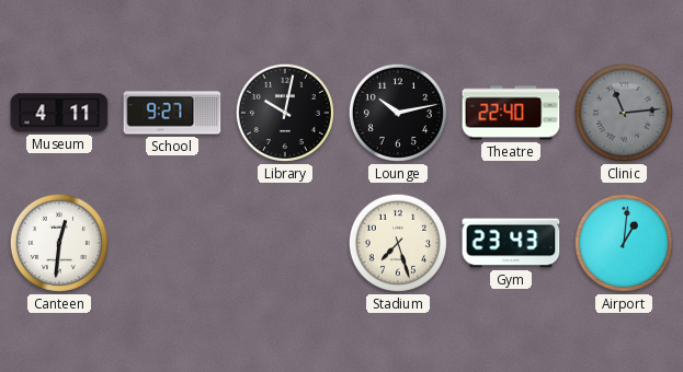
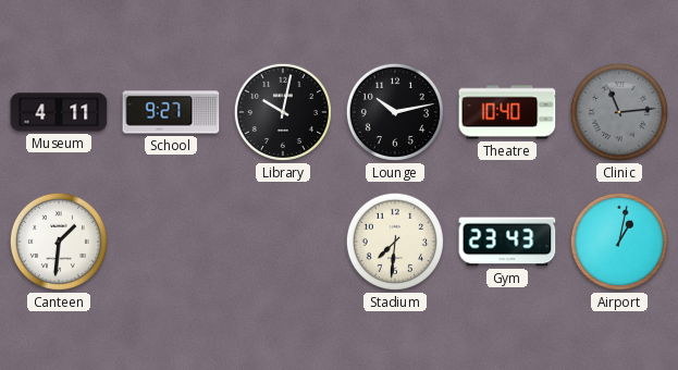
Theatre: 22:40 -> 10:40
Canteen: 12:31 -> 1:31
Stadium: 7:27 -> 7:31
Airport: 1:01 -> 1:02
